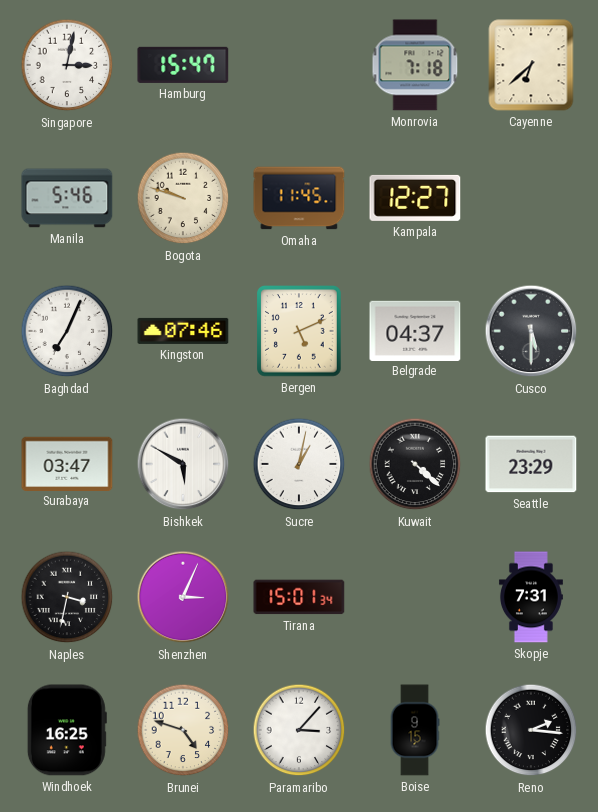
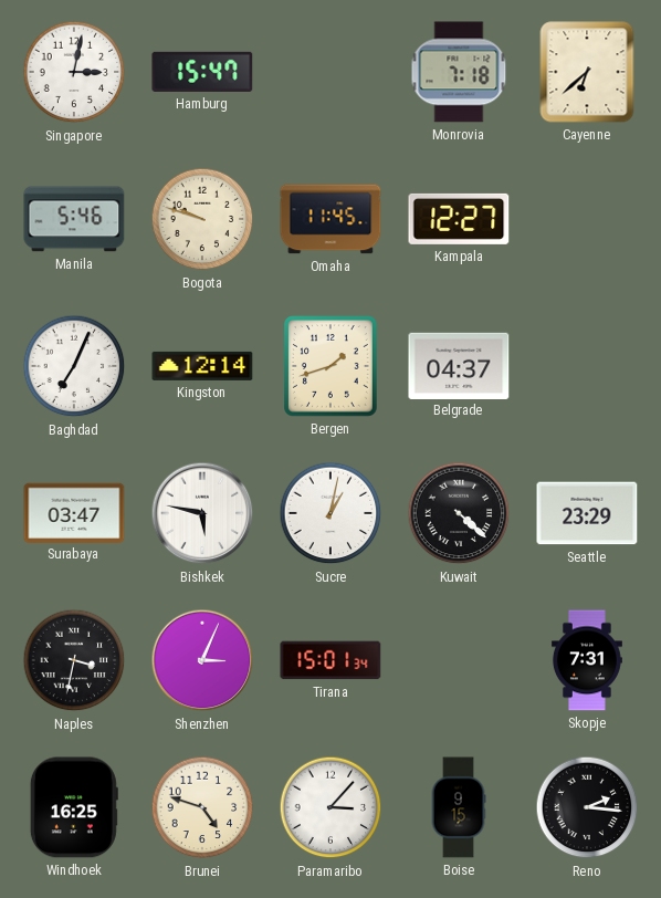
Kingston: 07:46 -> 12:14
Bergen: 5:11 -> 1:42
Cusco: 5:30 -> none
Bishkek: 5:50 -> 5:47
